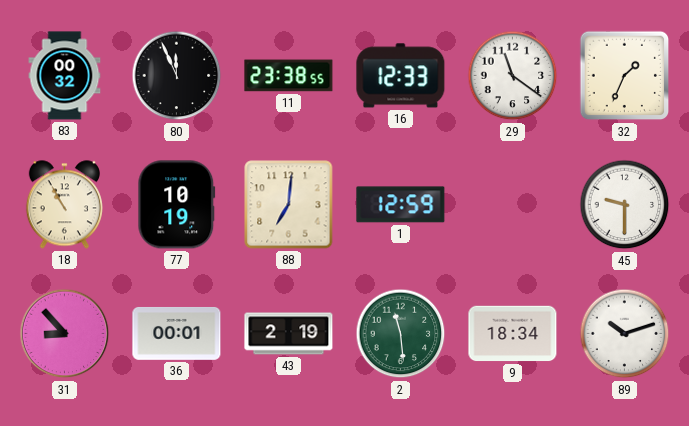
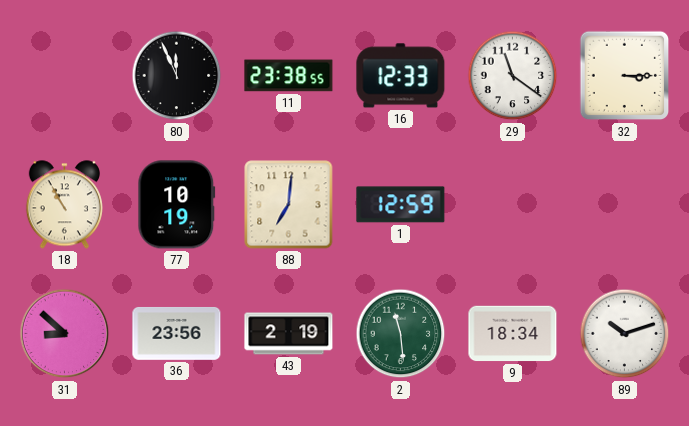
83: 00:32 -> none
32: 1:34 -> 3:15
45: 9:30 -> none
31: 8:53 -> 8:52
36: 00:01 -> 23:56
